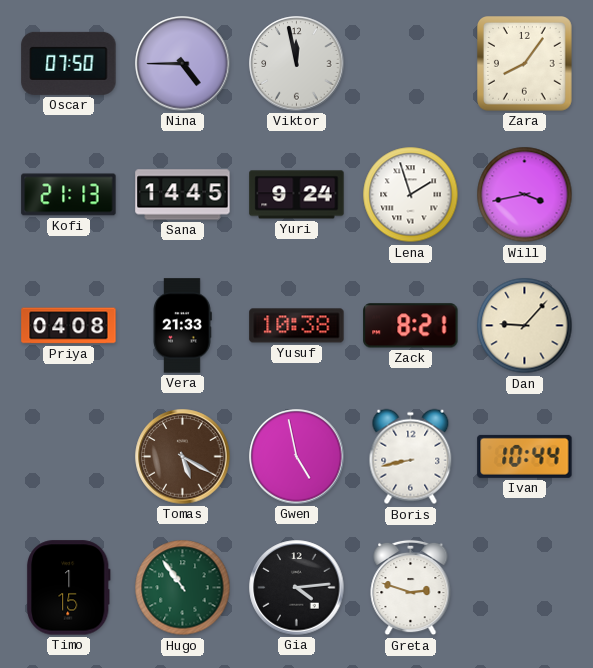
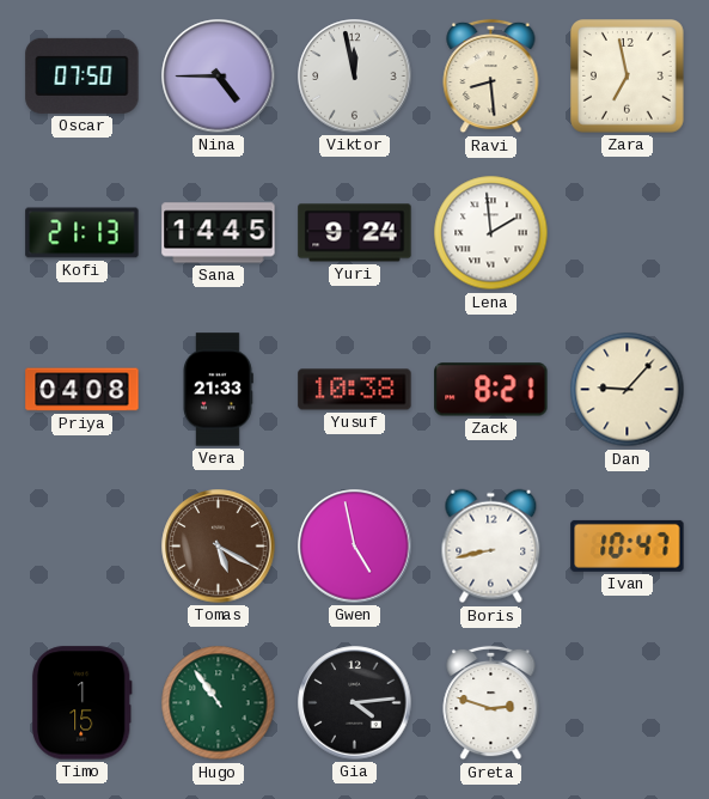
Ravi: none -> 8:29
Zara: 8:06 -> 6:58
Lena: 1:57 -> 1:59
Will: 3:43 -> none
Ivan: 10:44 -> 10:47
